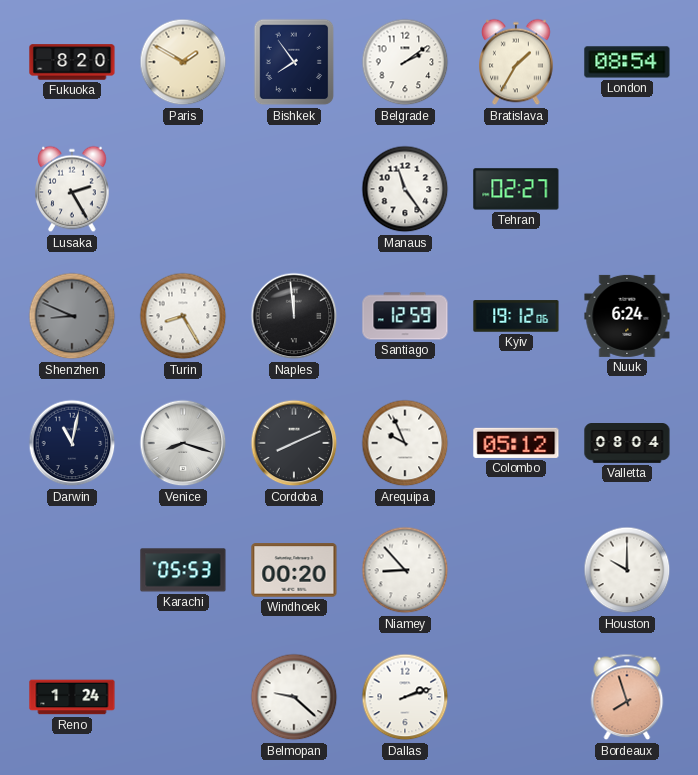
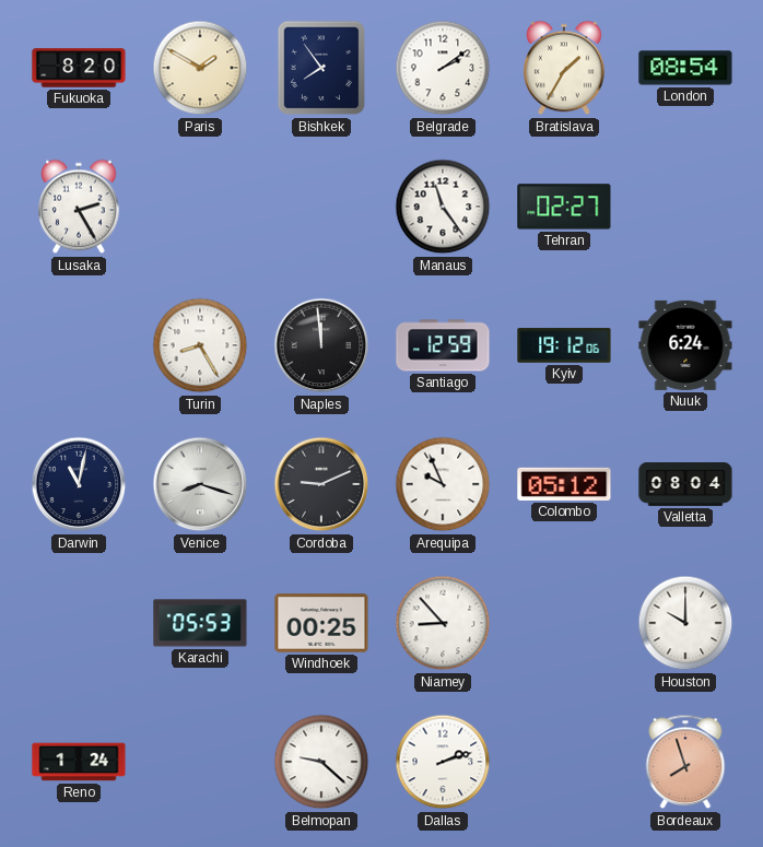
Shenzhen: 8:49 -> none
Cordoba: 8:11 -> 9:11
Windhoek: 00:20 -> 00:25
